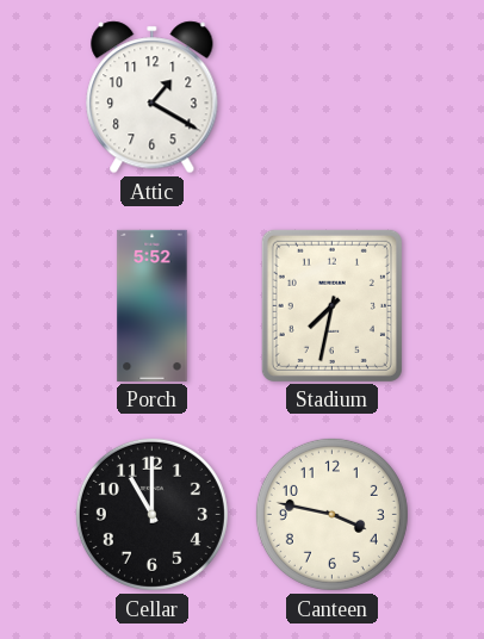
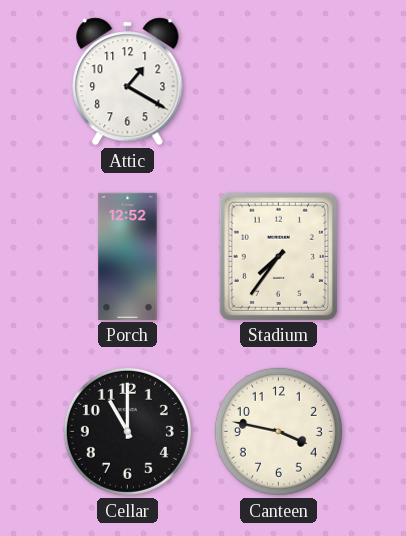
Porch: 5:52 -> 12:52
Stadium: 7:32 -> 7:36
